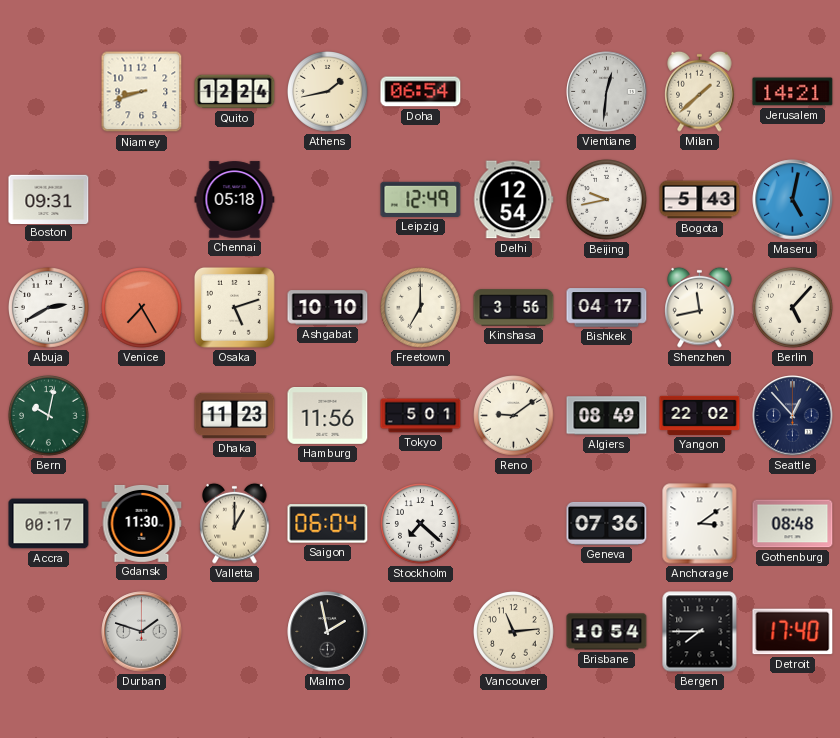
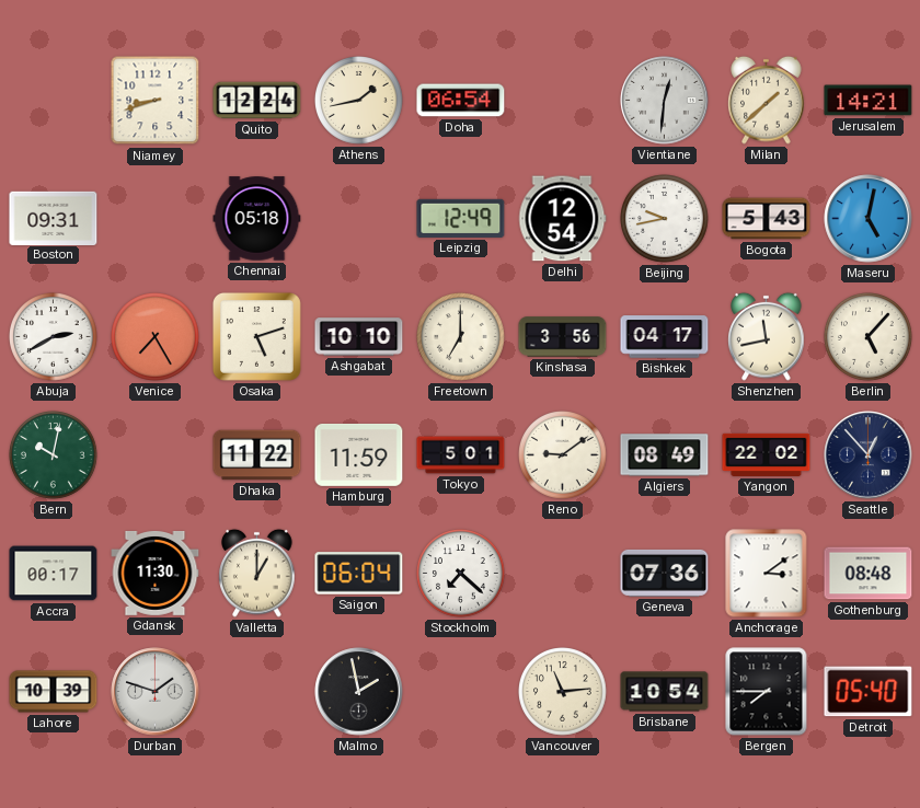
Dhaka: 11:23 -> 11:22
Hamburg: 11:56 -> 11:59
Lahore: none -> 10:39
Detroit: 17:40 -> 05:40
